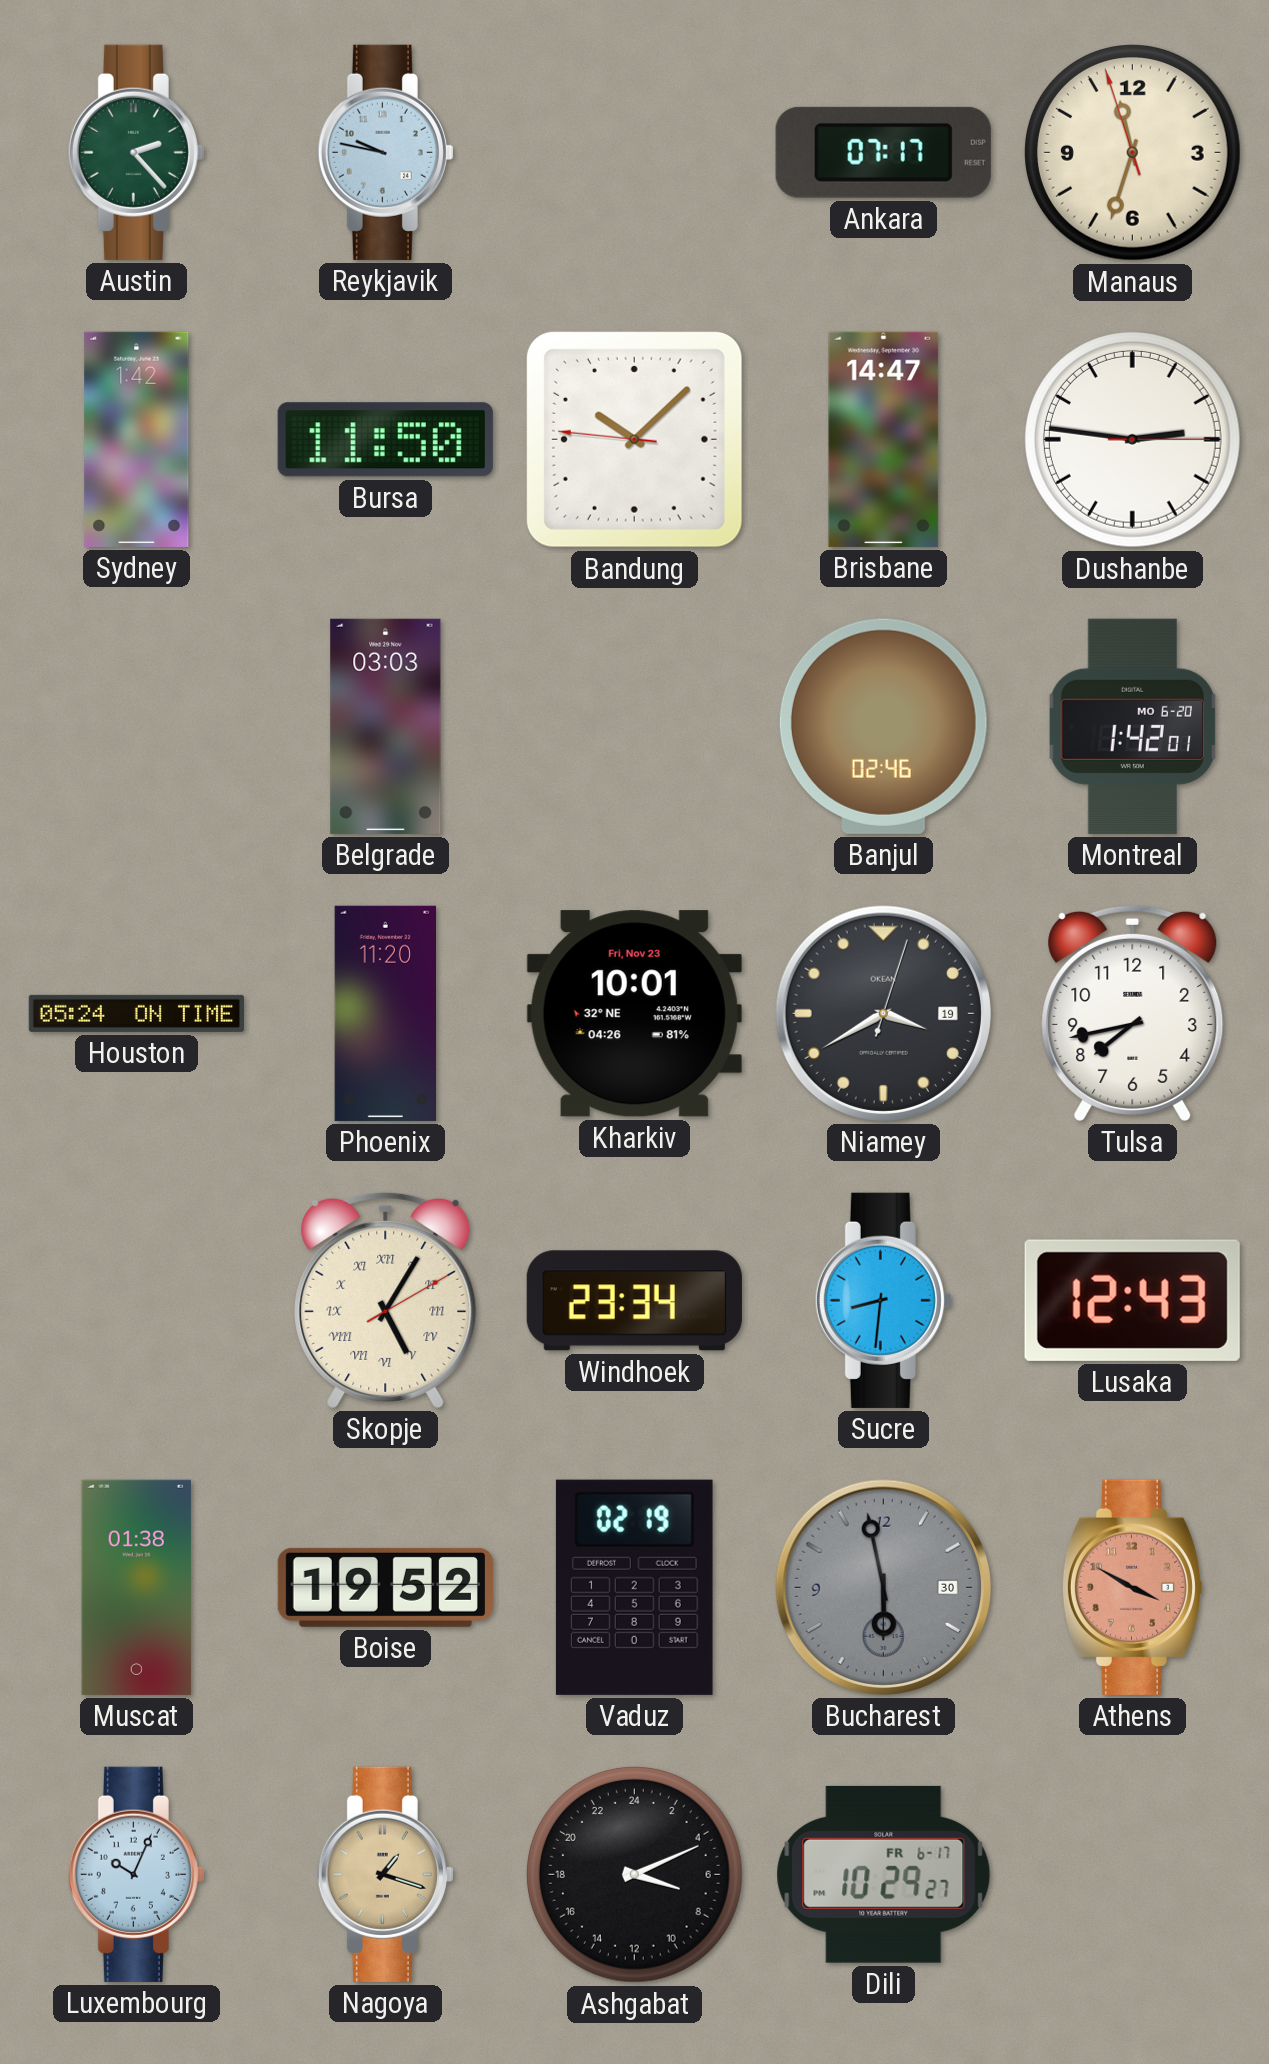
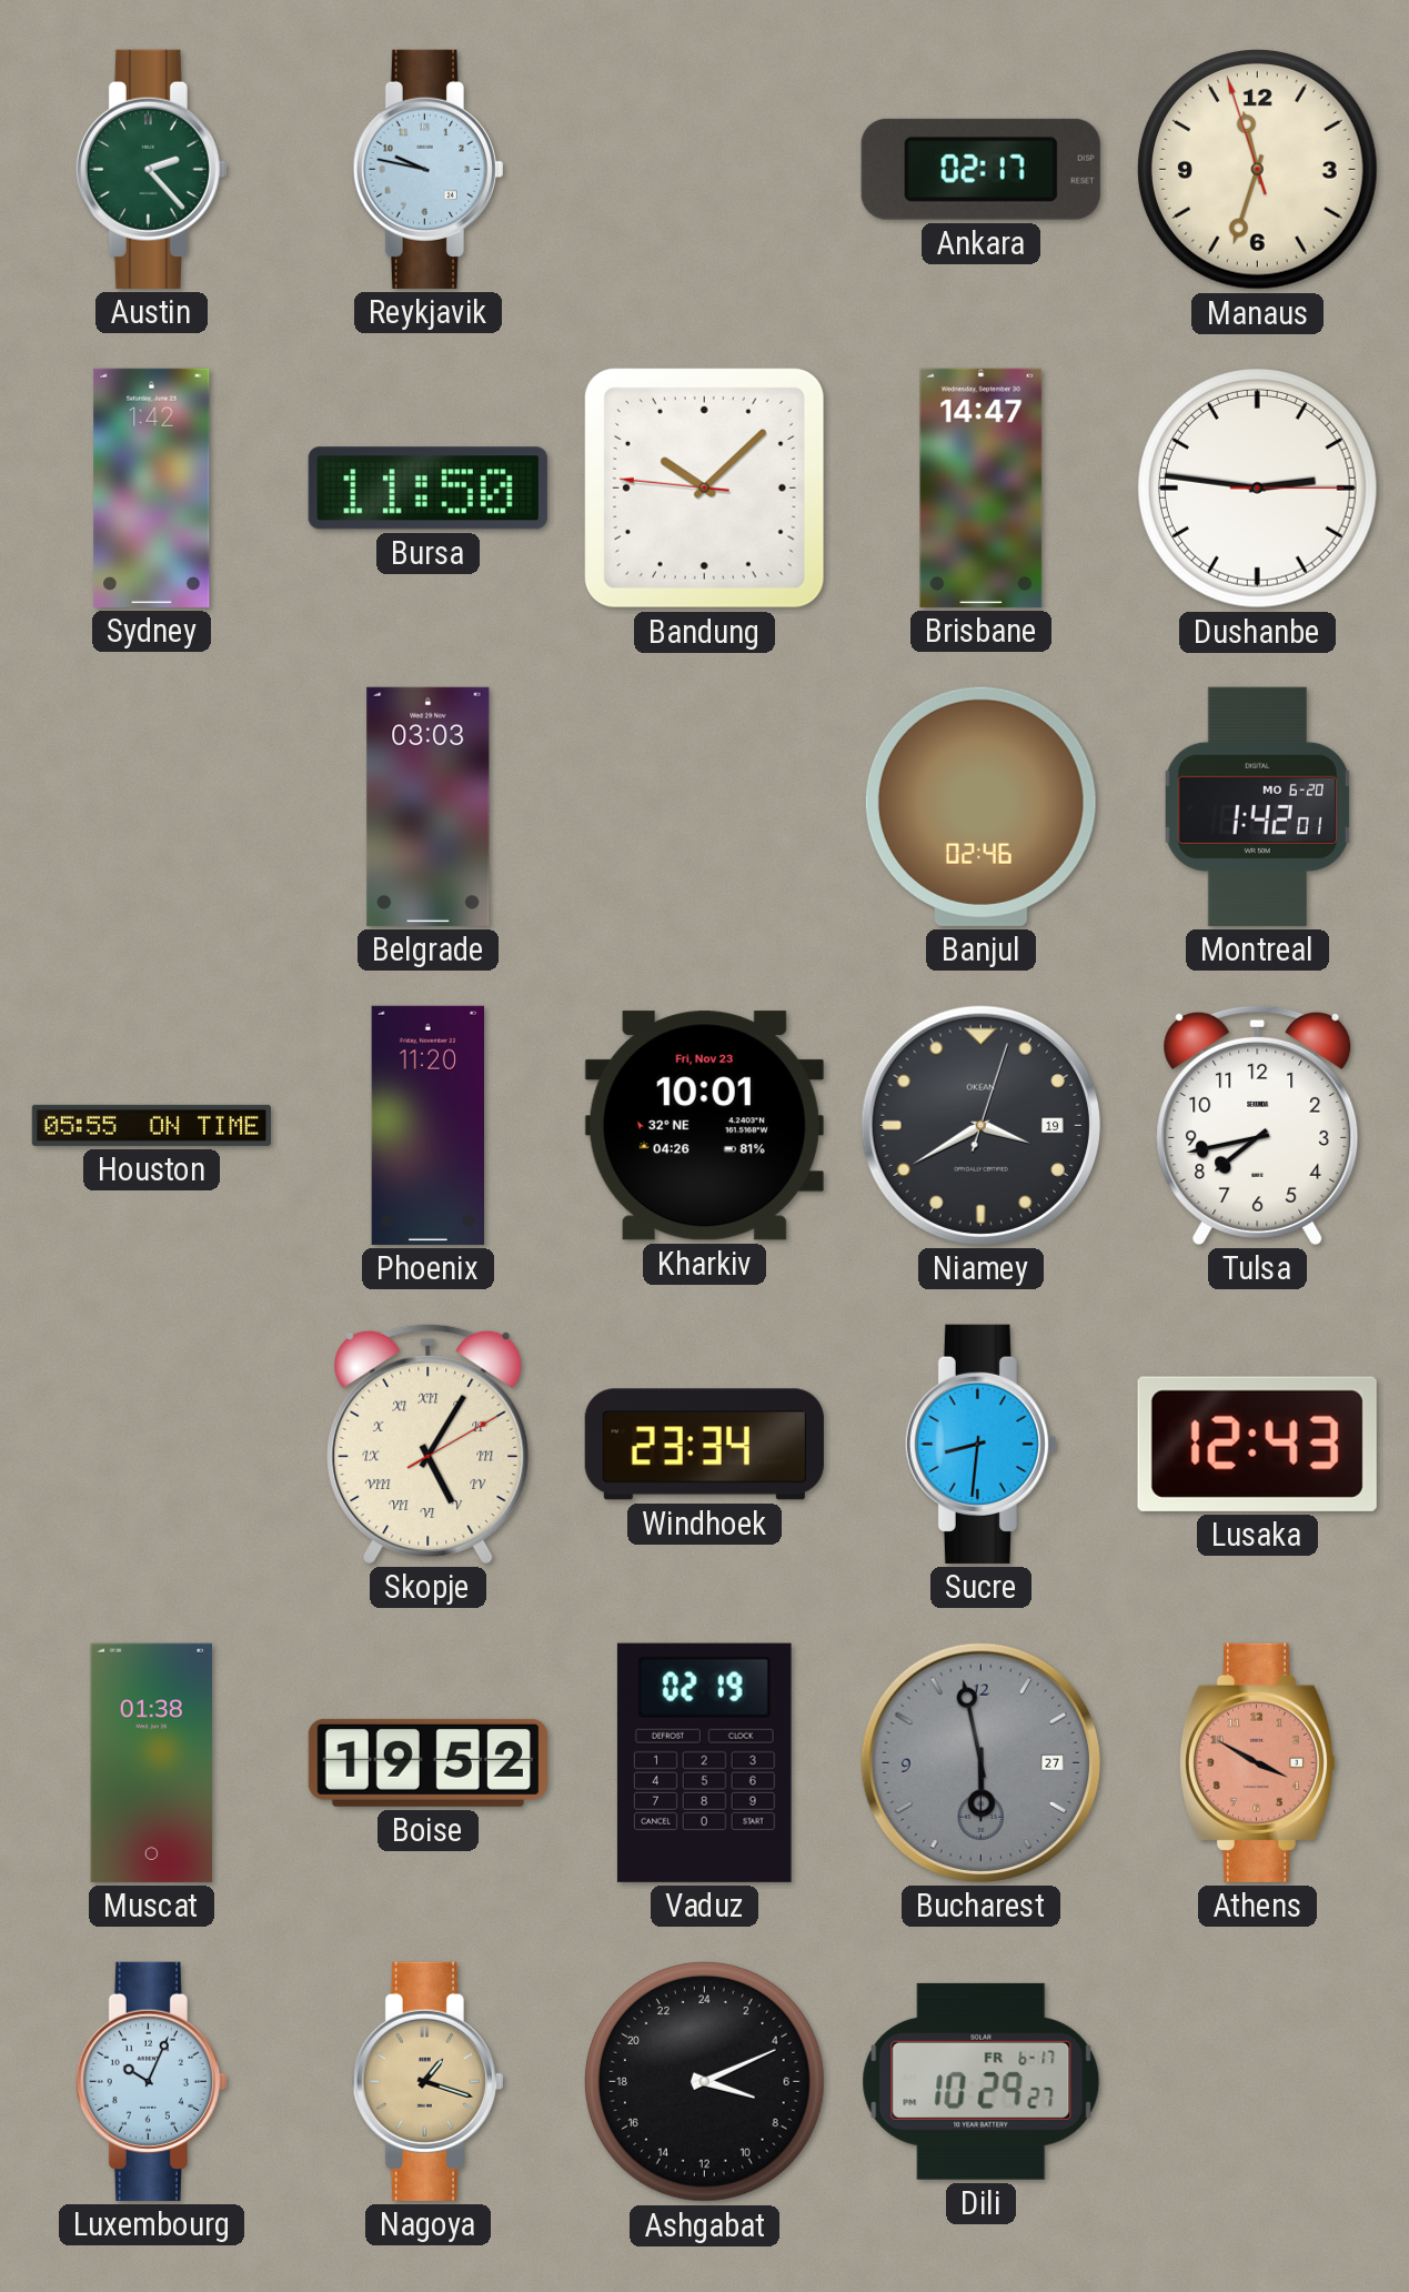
Ankara: 07:17 -> 02:17
Houston: 05:24 -> 05:55
Bucharest date: 30 -> 27
